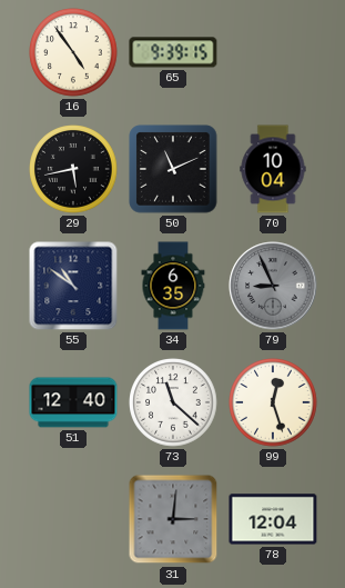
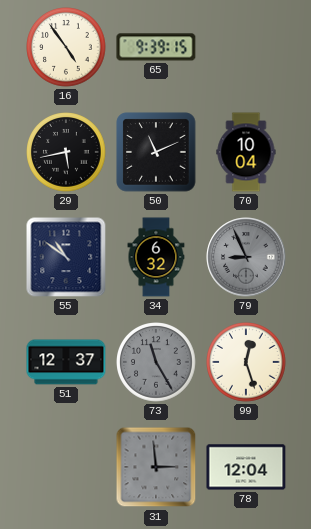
34: 6:35 -> 6:32
51: 12:40 -> 12:37
73: 11:22 -> 11:25
73 dial: white -> grey
31: 3:01 -> 2:59
